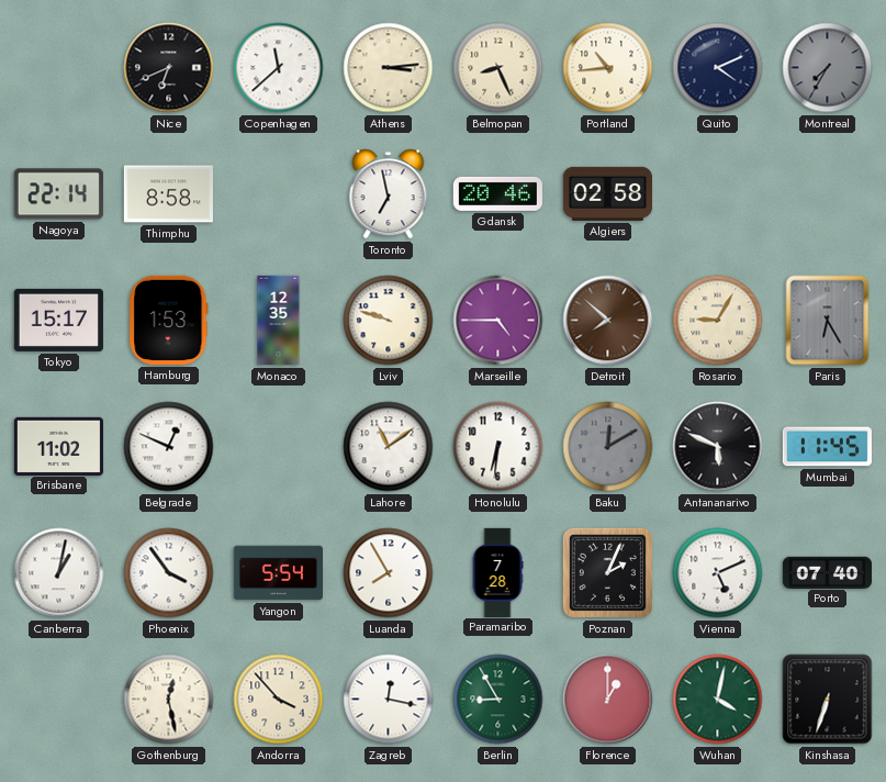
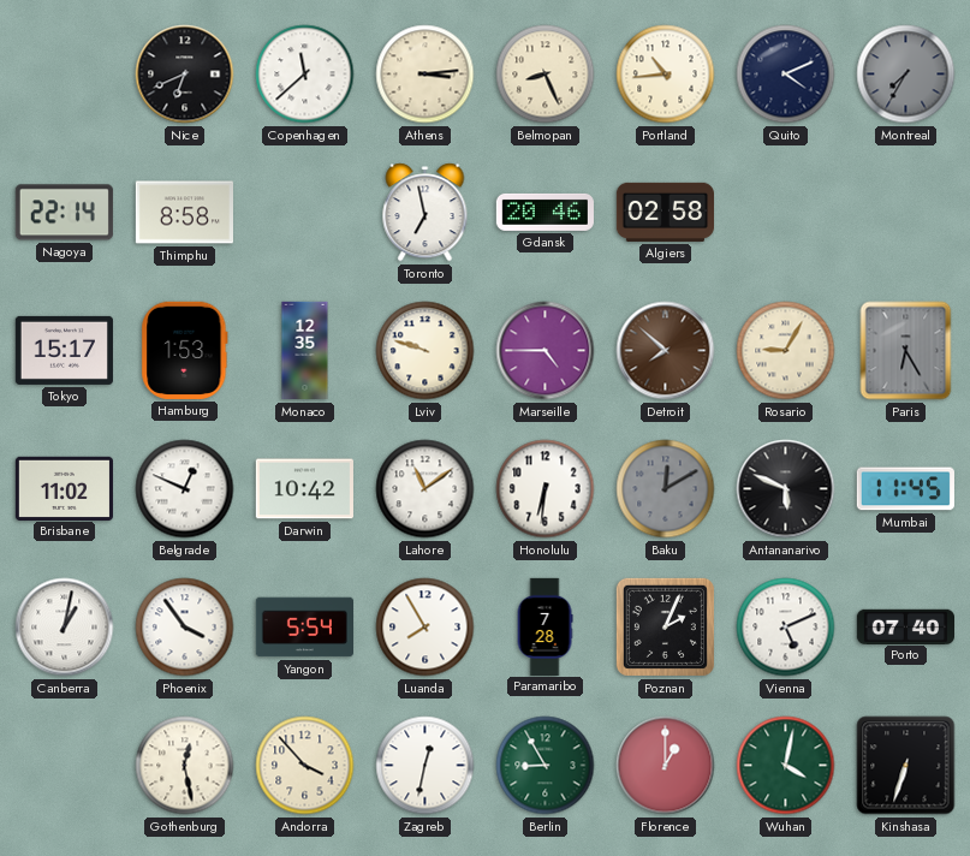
Darwin: none -> 10:42
Zagreb: 12:17 -> 12:32
